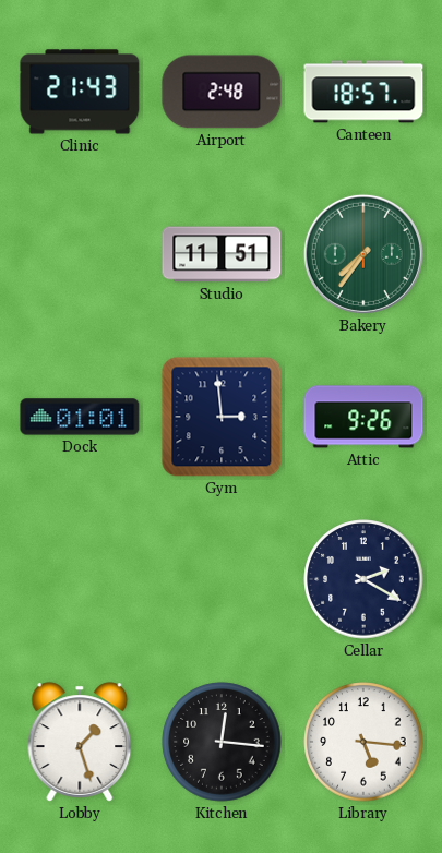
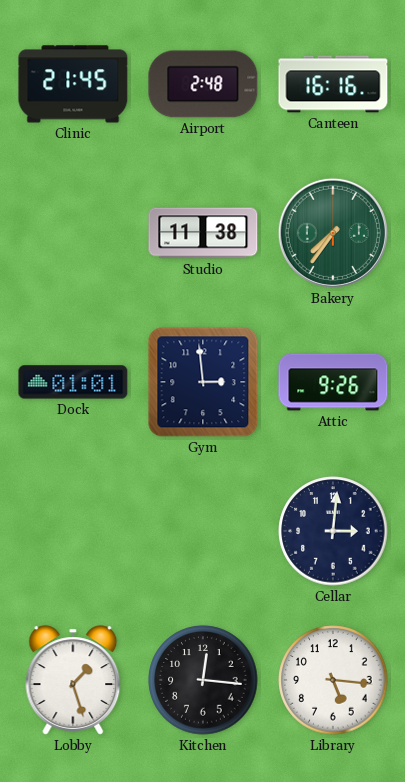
Clinic: 21:43 -> 21:45
Canteen: 18:57 -> 16:16
Studio: 11:51 -> 11:38
Cellar: 2:20 -> 3:01
